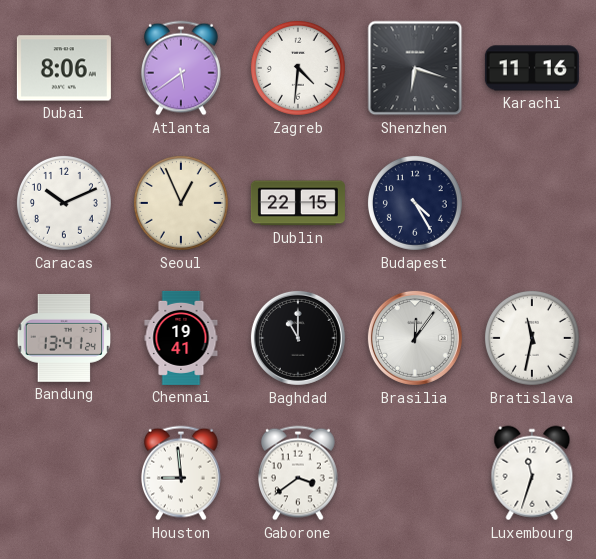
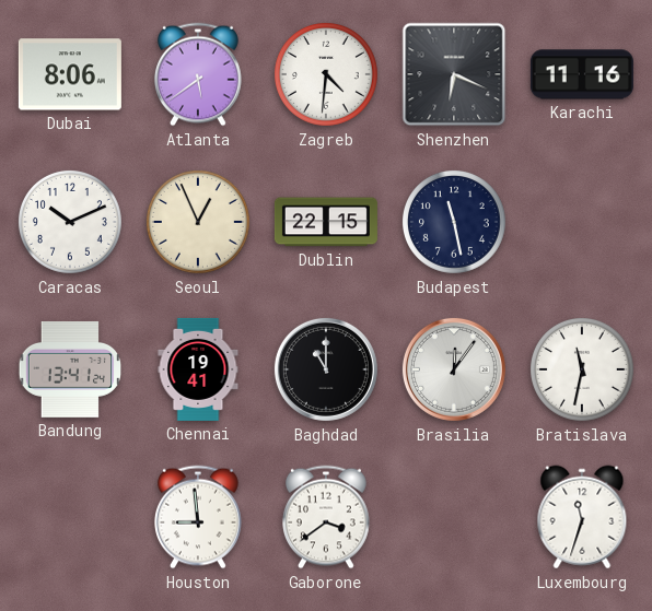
Shenzhen: 6:18 -> 6:19
Budapest: 4:25 -> 11:28
